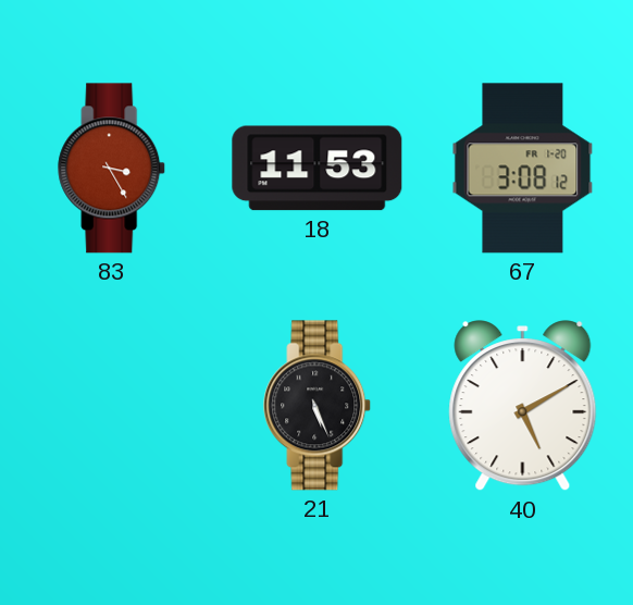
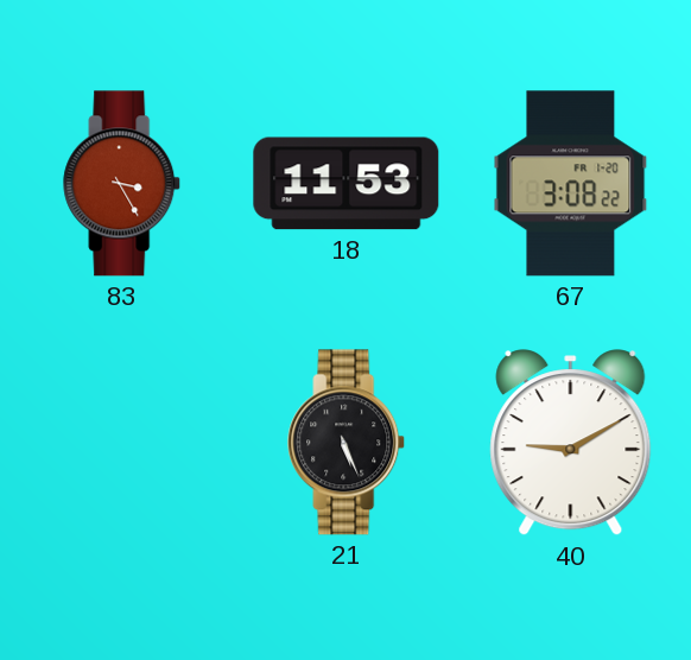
67: 3:08:12 -> 3:08:22
40: 5:10 -> 9:10
